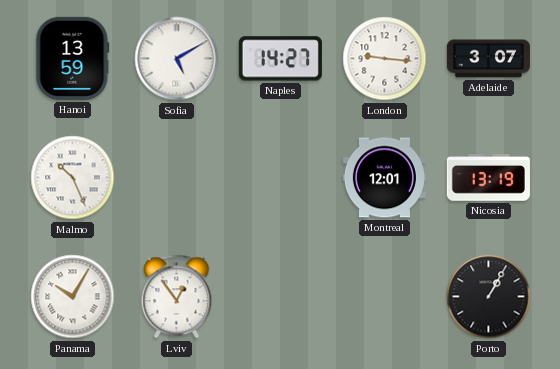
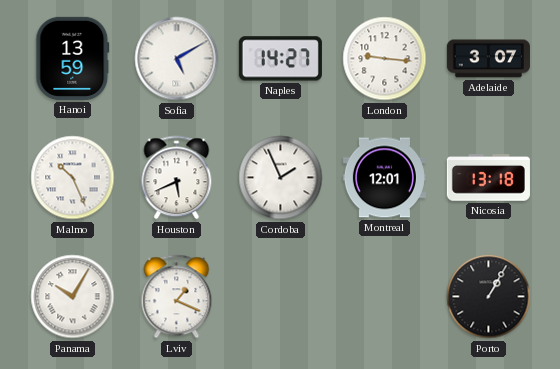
Houston: none -> 5:41
Cordoba: none -> 1:56
Nicosia: 13:19 -> 13:18
Lviv: 12:54 -> 1:19
